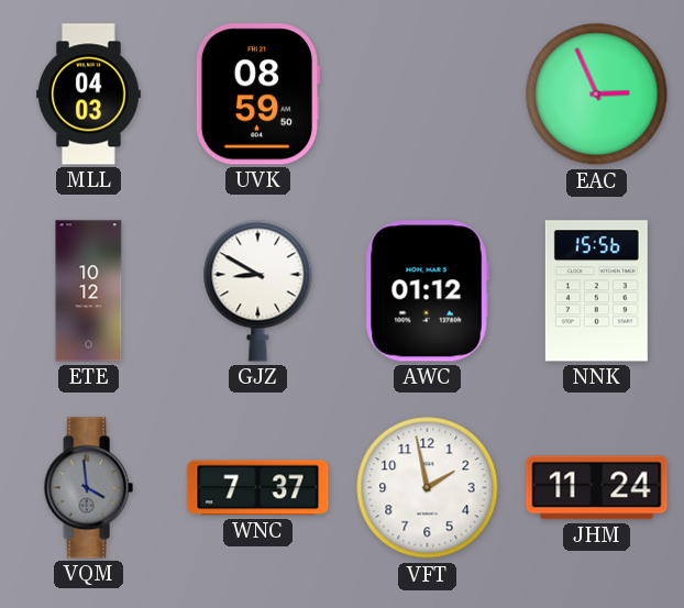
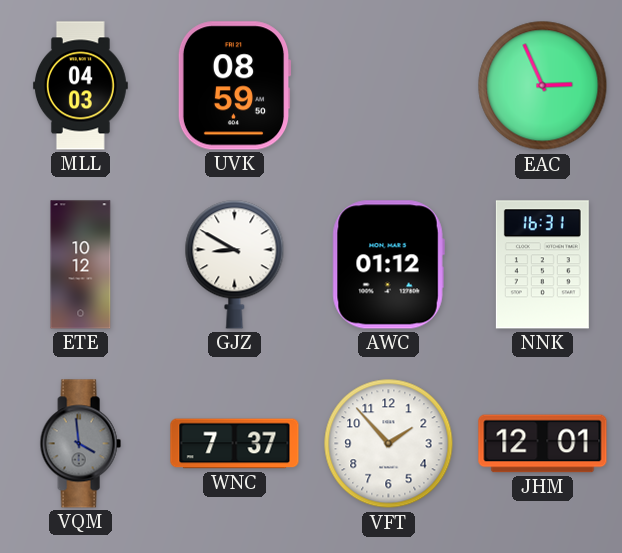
NNK: 15:56 -> 16:31
VFT: 1:58 -> 1:53
JHM: 11:24 -> 12:01
